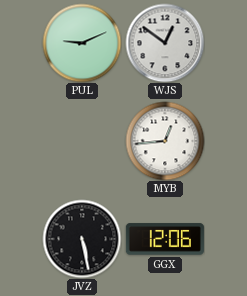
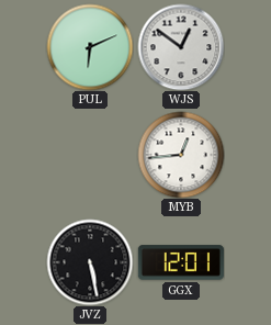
PUL: 9:11 -> 6:11
GGX: 12:06 -> 12:01
